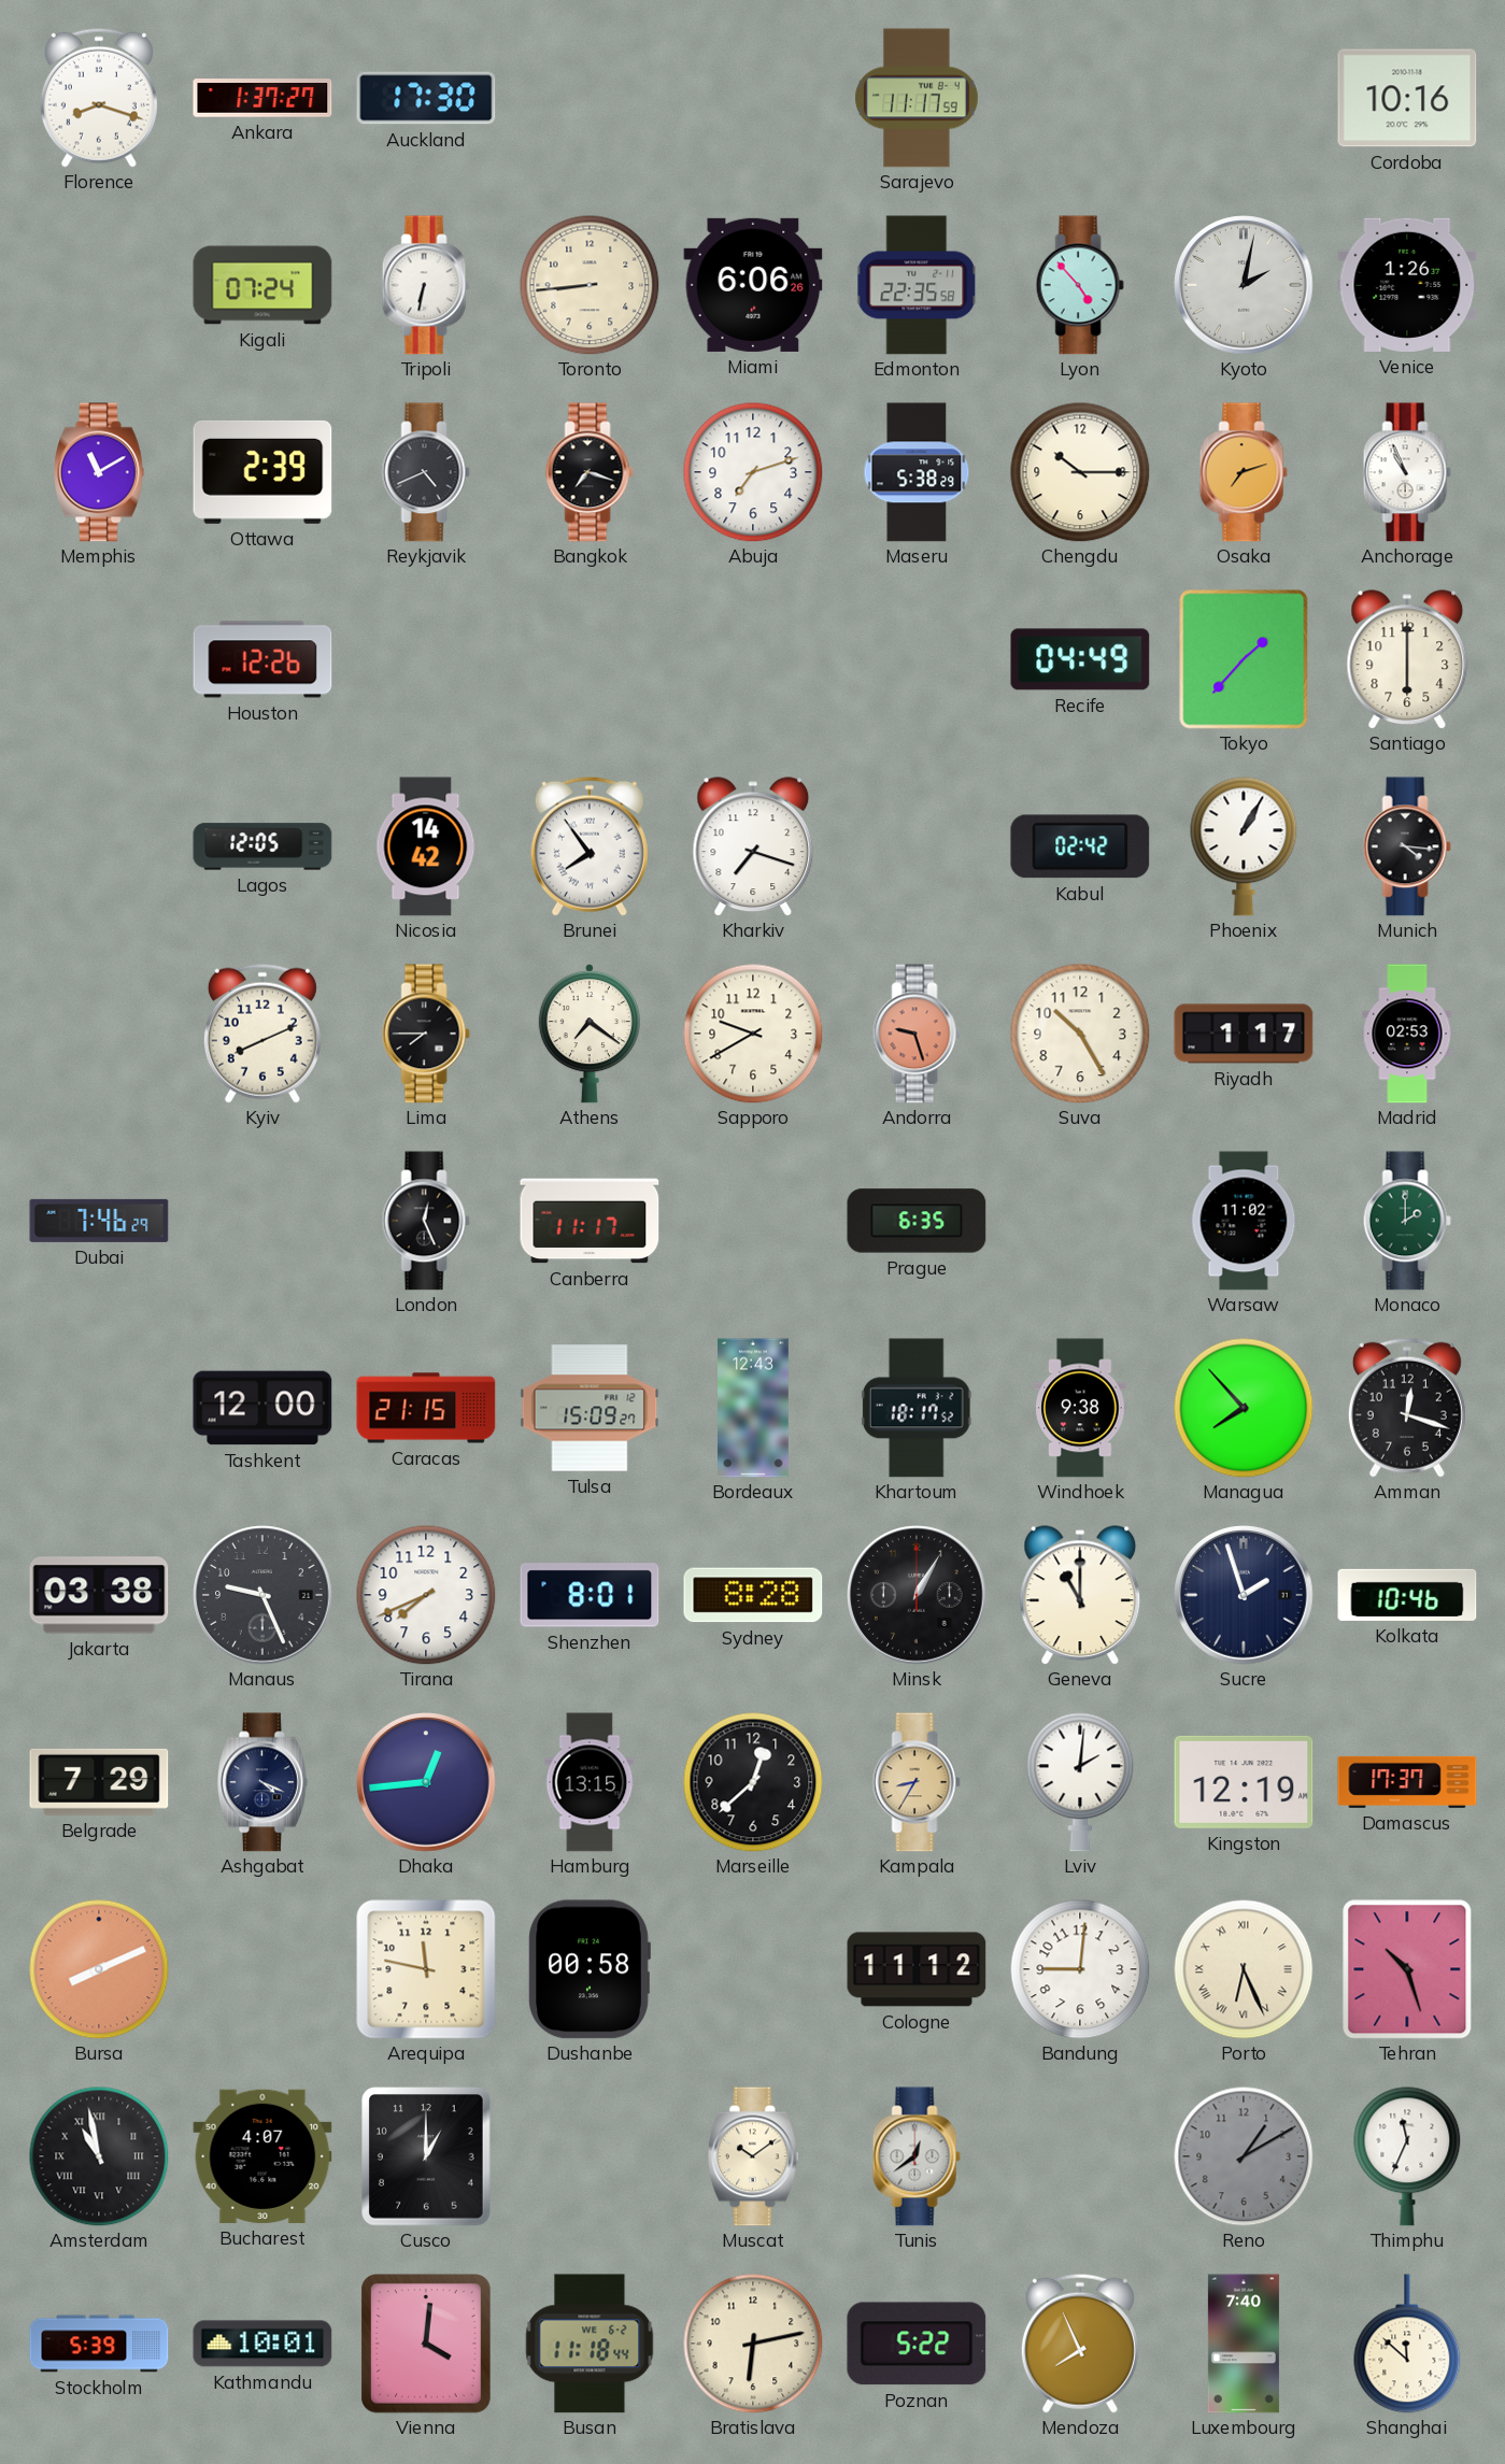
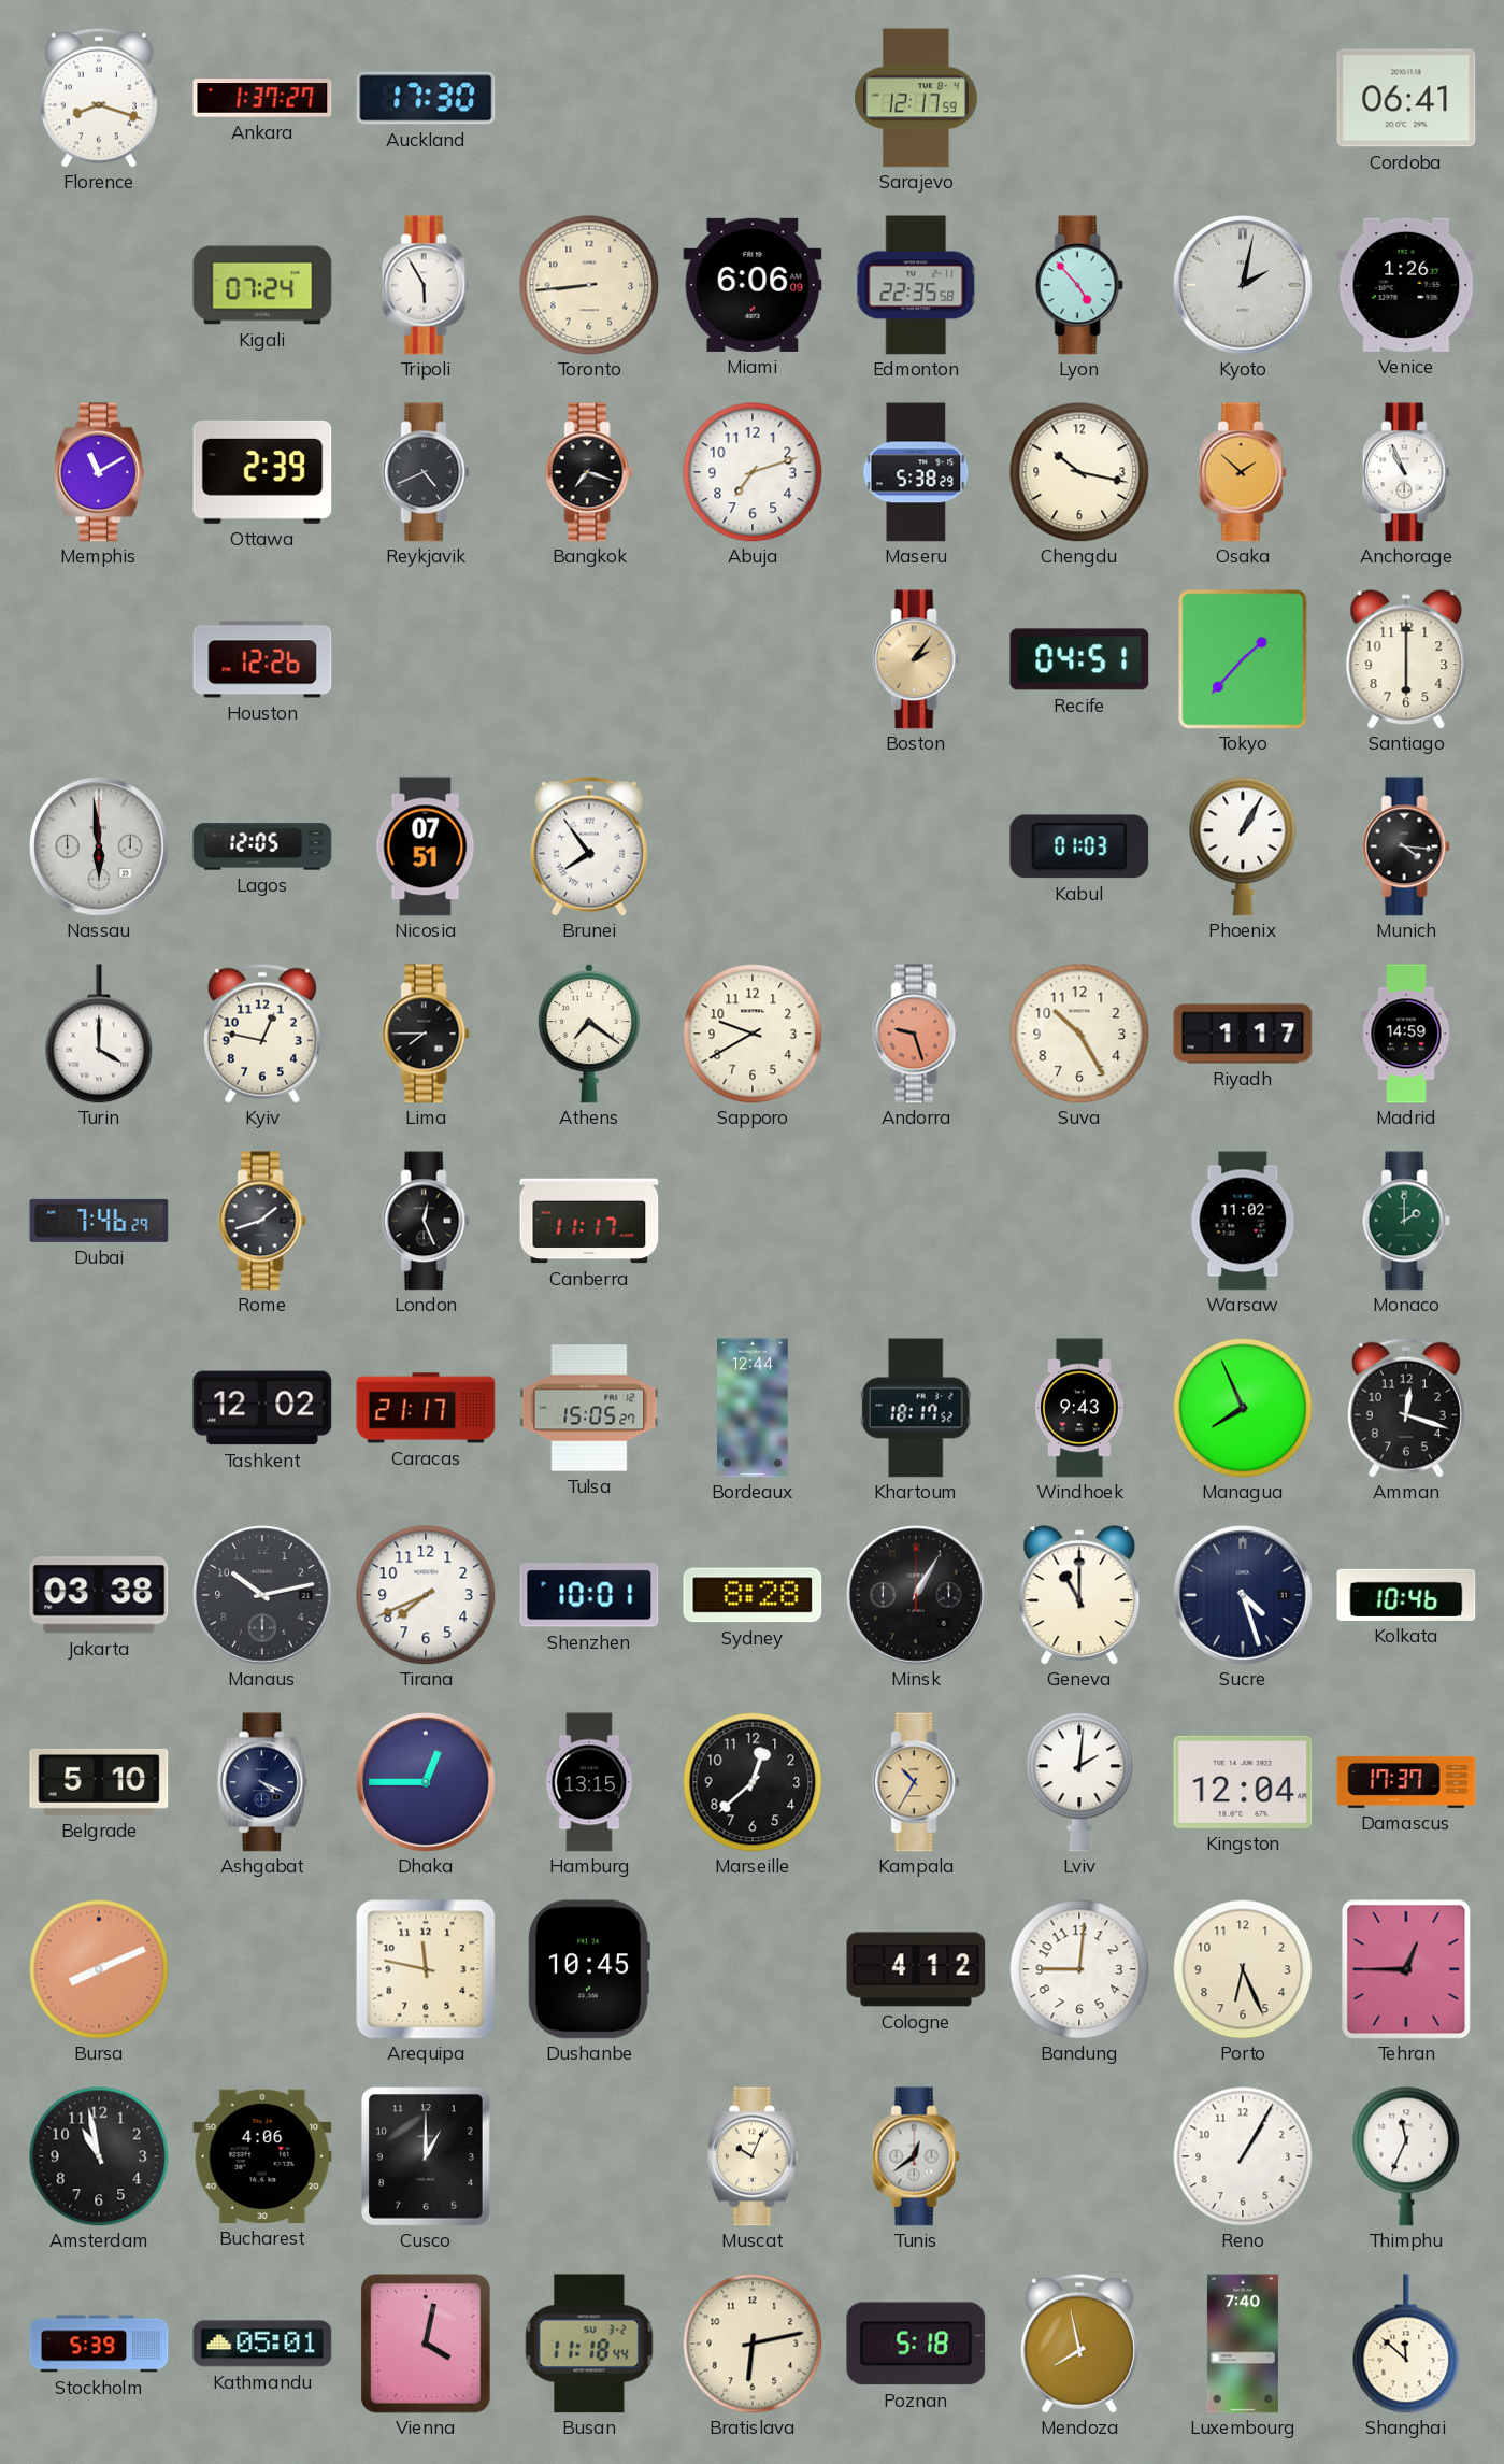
Sarajevo: 11:17 -> 12:17
Cordoba: 10:16 -> 06:41
Tripoli: 6:32 -> 5:55
Miami: 6:06:26 -> 6:06:09
Chengdu: 10:15 -> 10:17
Osaka: 7:12 -> 1:52
Boston: none -> 2:06
Recife: 04:49 -> 04:51
Nassau: none -> 5:59
Nicosia: 14:42 -> 07:51
Kharkiv: 7:18 -> none
Kabul: 02:42 -> 01:03
Turin: none -> 4:00
Kyiv: 8:11 -> 12:47
Madrid: 02:53 -> 14:59
Rome: none -> 1:42
Prague: 6:35 -> none
Tashkent: 12:00 -> 12:02
Caracas: 21:15 -> 21:17
Tulsa: 15:09 -> 15:05
Bordeaux: 12:43 -> 12:44
Windhoek: 9:38 -> 9:43
Managua: 7:53 -> 7:56
Manaus: 9:26 -> 10:13
Shenzhen: 8:01 -> 10:01
Sucre: 1:57 -> 4:27
Belgrade: 7:29 -> 5:10
Dhaka: 12:44 -> 12:45
Kampala: 8:35 -> 10:35
Kingston: 12:19 -> 12:04
Dushanbe: 00:58 -> 10:45
Cologne: 11:12 -> 4:12
Porto numerals: Roman -> Arabic
Tehran: 10:27 -> 12:45
Amsterdam numerals: Roman -> Arabic
Bucharest: 4:07 -> 4:06
Muscat: 10:09 -> 10:04
Reno: 1:10 -> 1:05
Reno dial: grey -> white
Kathmandu: 10:01 -> 05:01
Vienna: 4:01 -> 4:02
Busan date: WE 6-2 -> SU 3-2
Poznan: 5:22 -> 5:18
Mendoza: 7:56 -> 7:58
